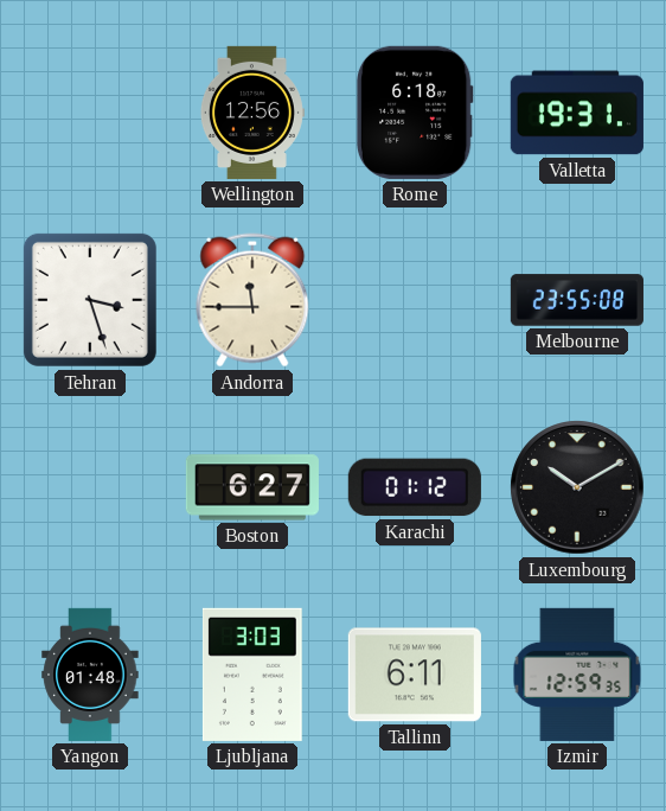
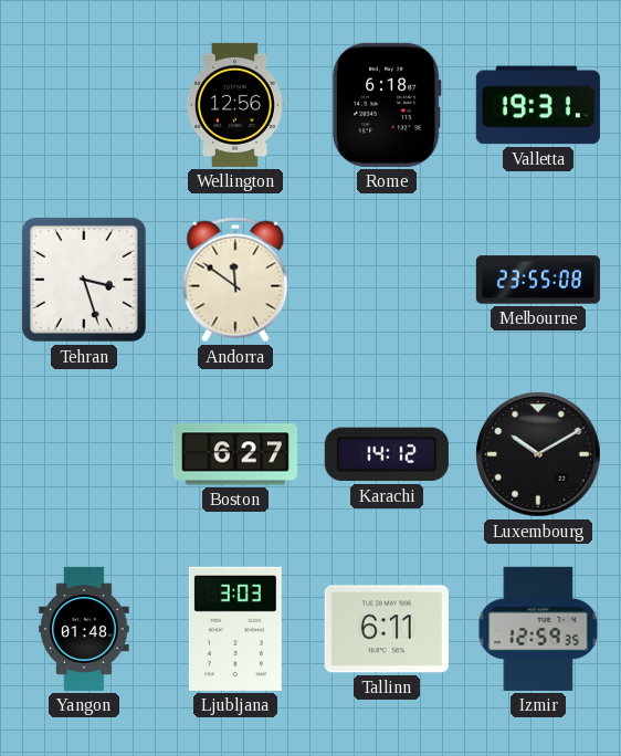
Andorra: 11:45 -> 11:51
Karachi: 01:12 -> 14:12
